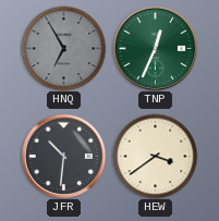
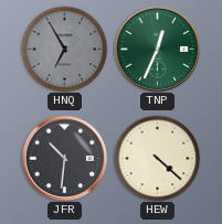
HEW: 3:39 -> 4:22
